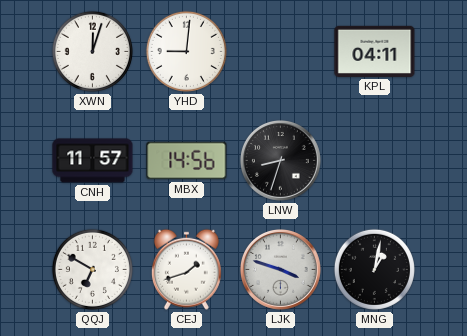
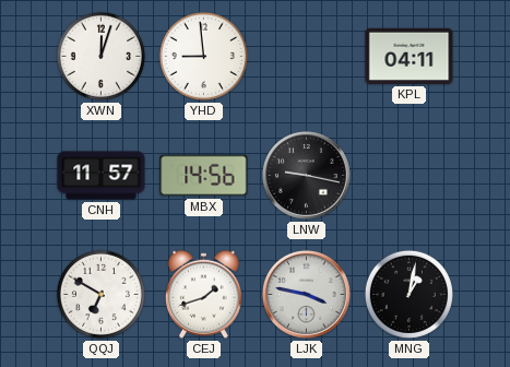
YHD: 9:01 -> 8:59
LNW: 8:33 -> 9:17
LJK: 3:48 -> 3:47
